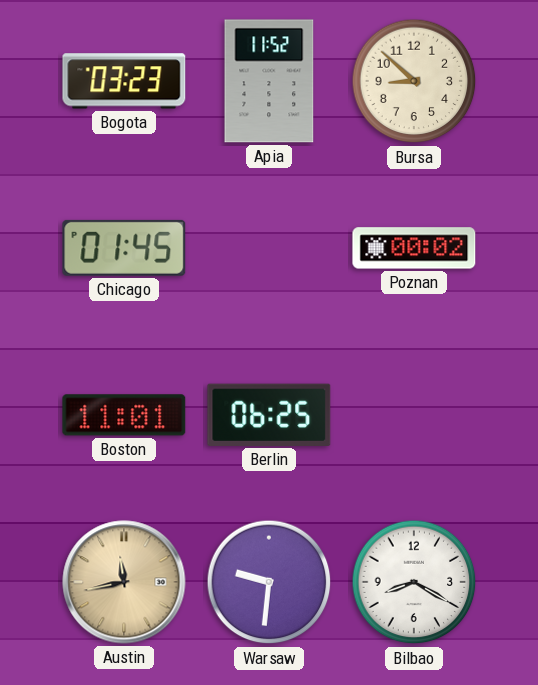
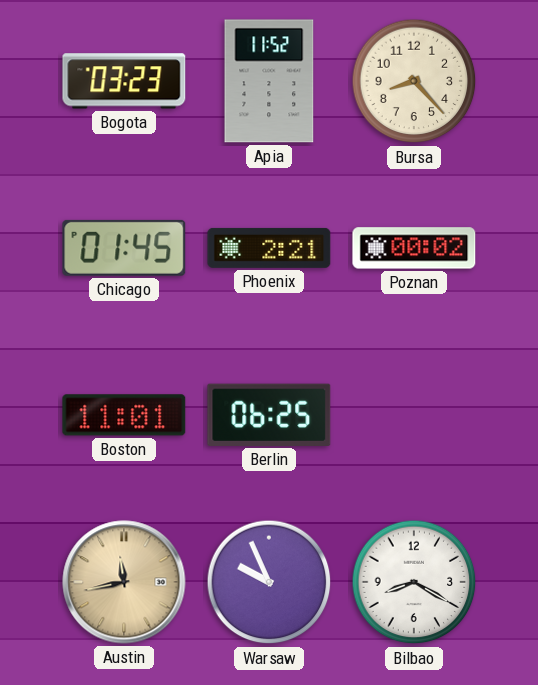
Bursa: 8:52 -> 8:23
Phoenix: none -> 2:21
Warsaw: 9:31 -> 9:56
